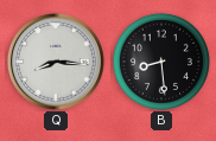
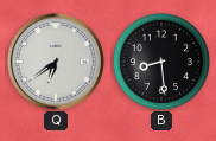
Q: 8:16 -> 6:39
